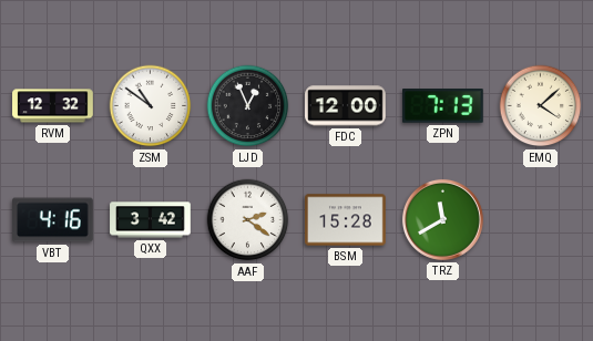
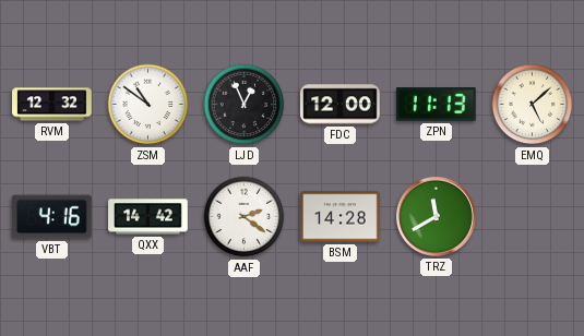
ZPN: 7:13 -> 11:13
EMQ: 4:08 -> 5:08
QXX: 3:42 -> 14:42
BSM: 15:28 -> 14:28
